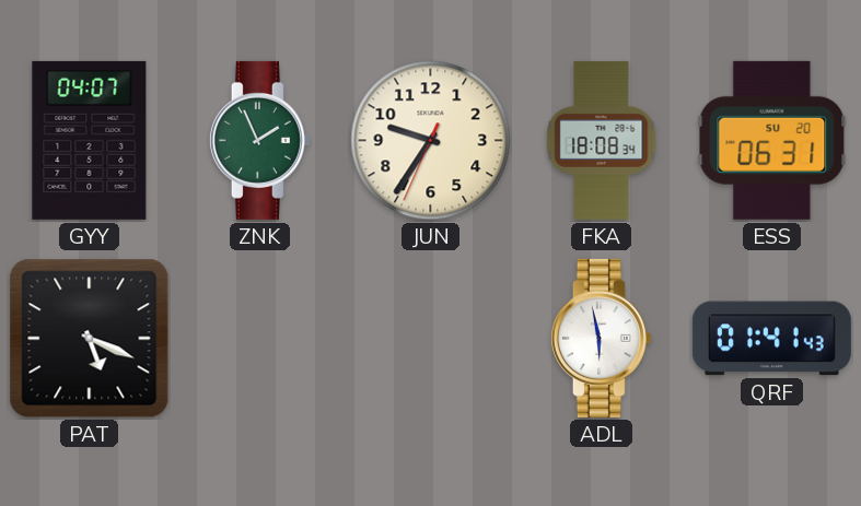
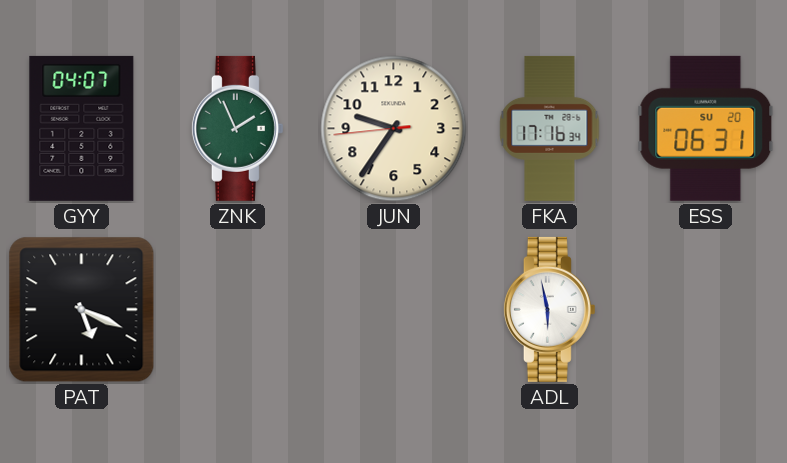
JUN: 9:35:34 -> 9:35:44
FKA: 18:08 -> 17:16
QRF: 01:41 -> none
